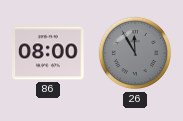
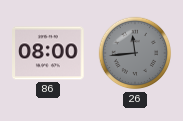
26: 11:55 -> 11:44
